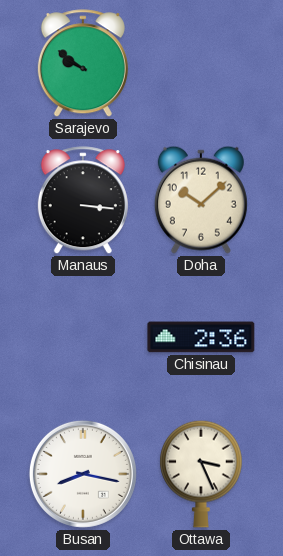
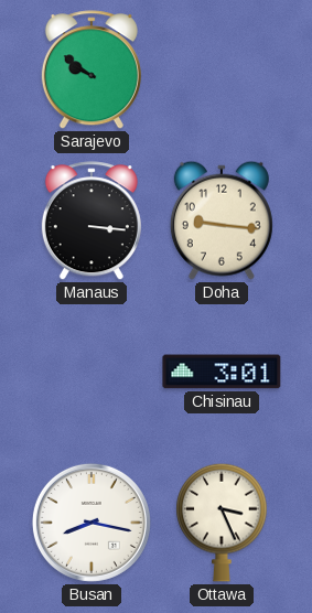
Doha: 10:08 -> 9:16
Chisinau: 2:36 -> 3:01
